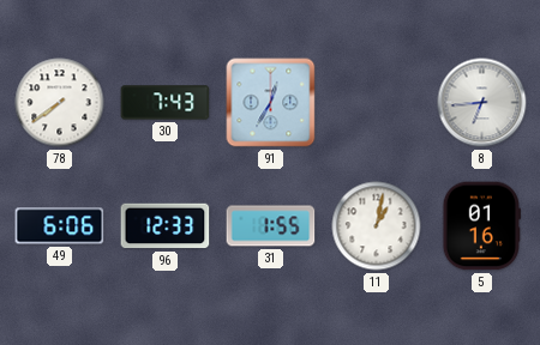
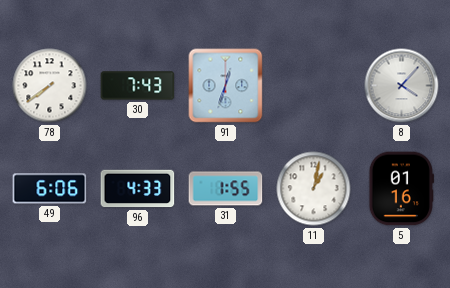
91: 12:35 -> 12:33
8: 6:44 -> 4:07
96: 12:33 -> 4:33
